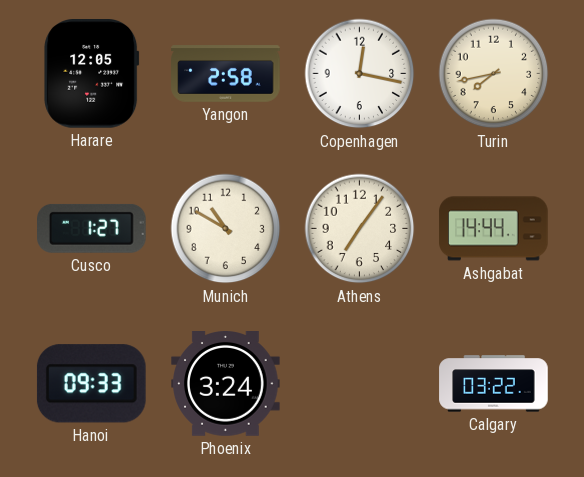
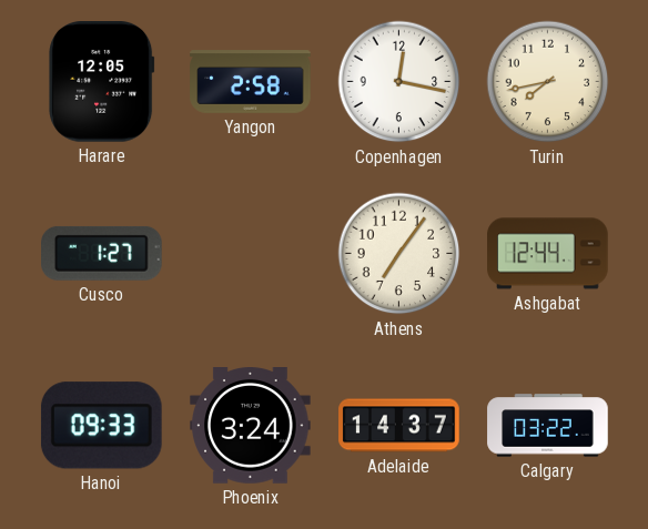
Munich: 10:50 -> none
Ashgabat: 14:44 -> 12:44
Adelaide: none -> 14:37
